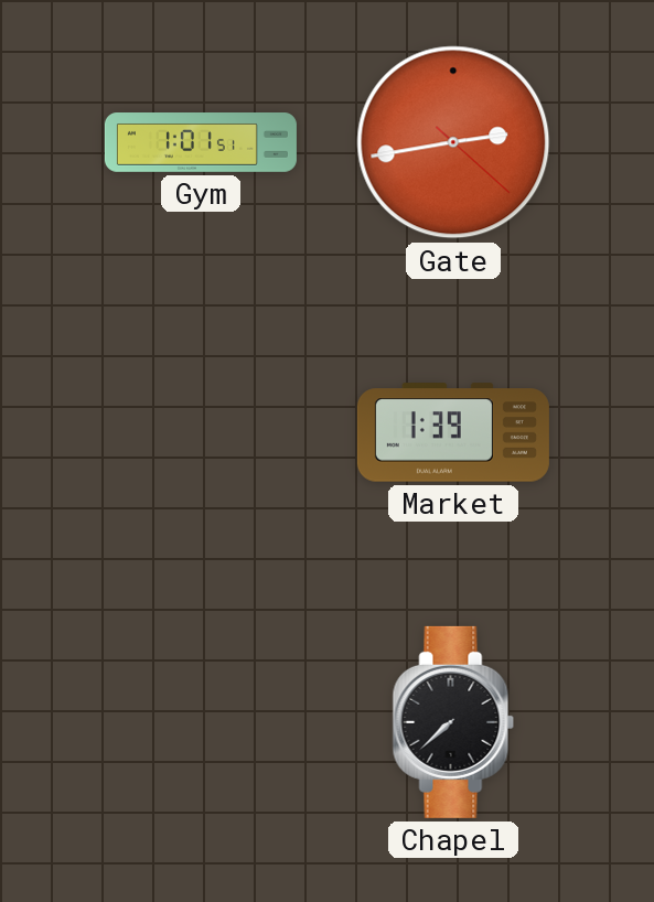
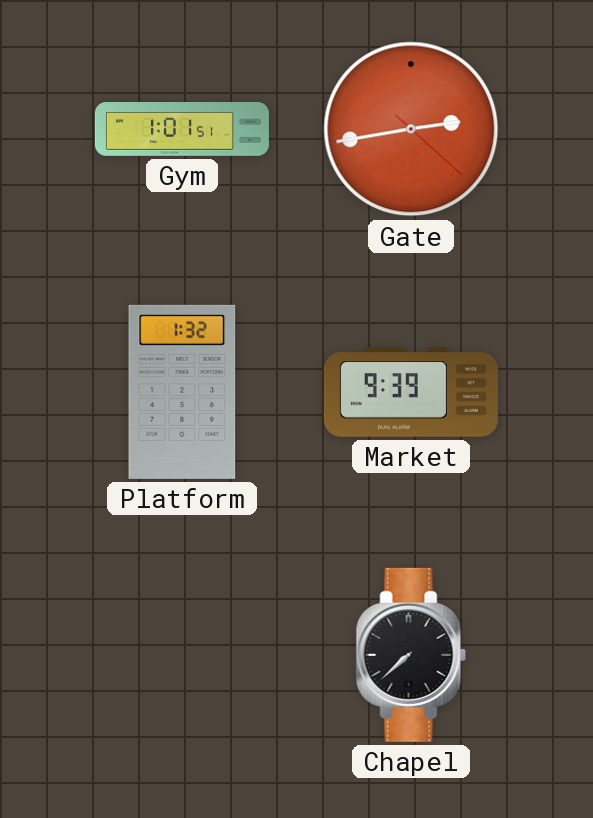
Platform: none -> 1:32
Market: 1:39 -> 9:39
